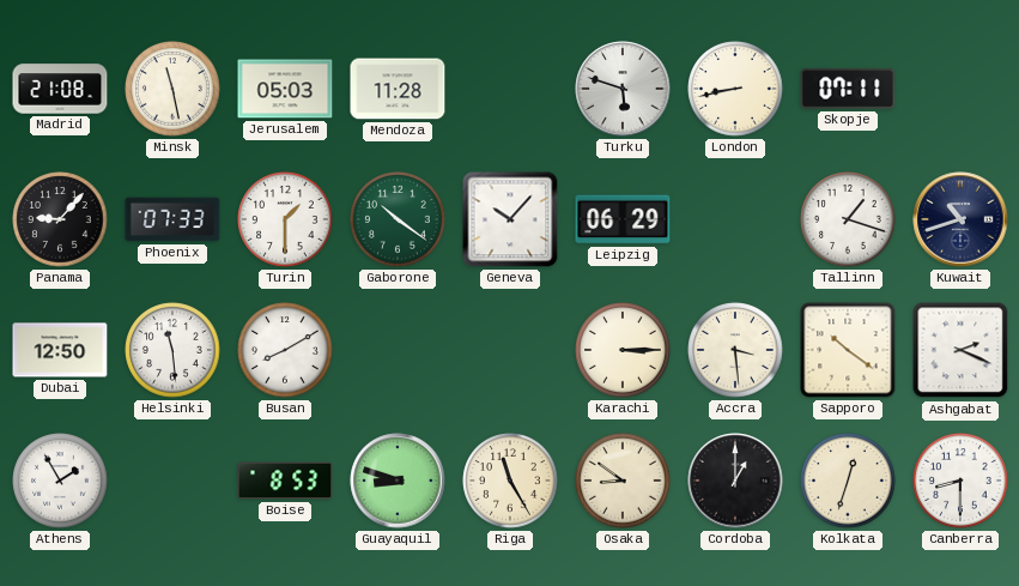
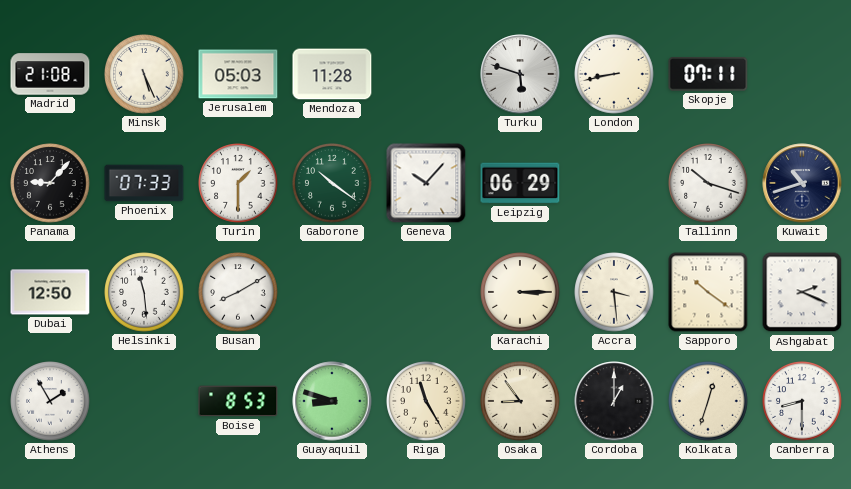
Minsk: 11:28 -> 5:26
Tallinn: 1:18 -> 10:18
Osaka: 8:51 -> 8:54
